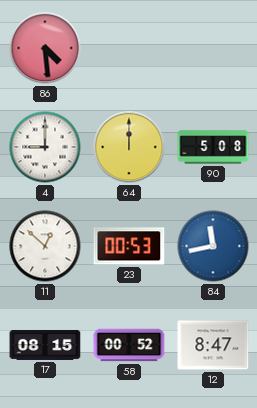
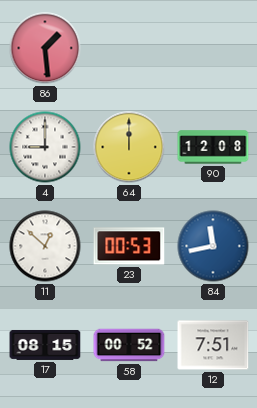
86: 4:29 -> 1:29
90: 5:08 -> 12:08
12: 8:47 -> 7:51
